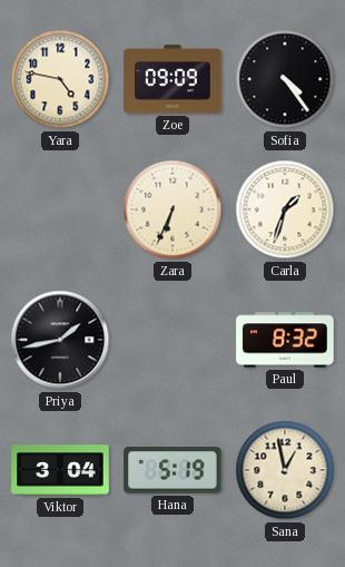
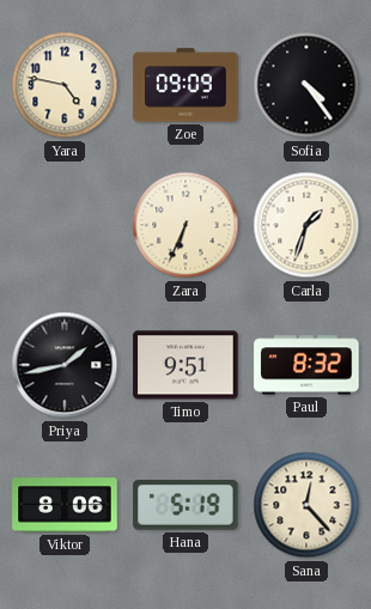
Timo: none -> 9:51
Viktor: 3:04 -> 8:06
Sana: 12:58 -> 12:23
